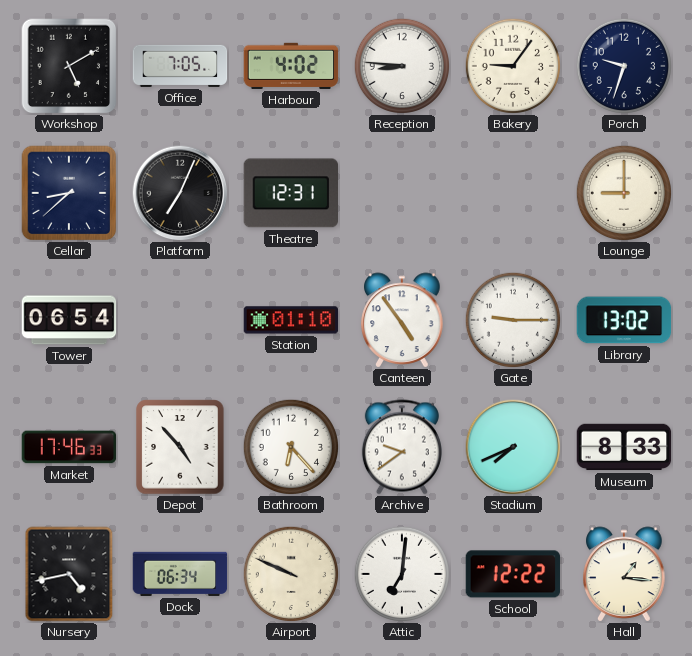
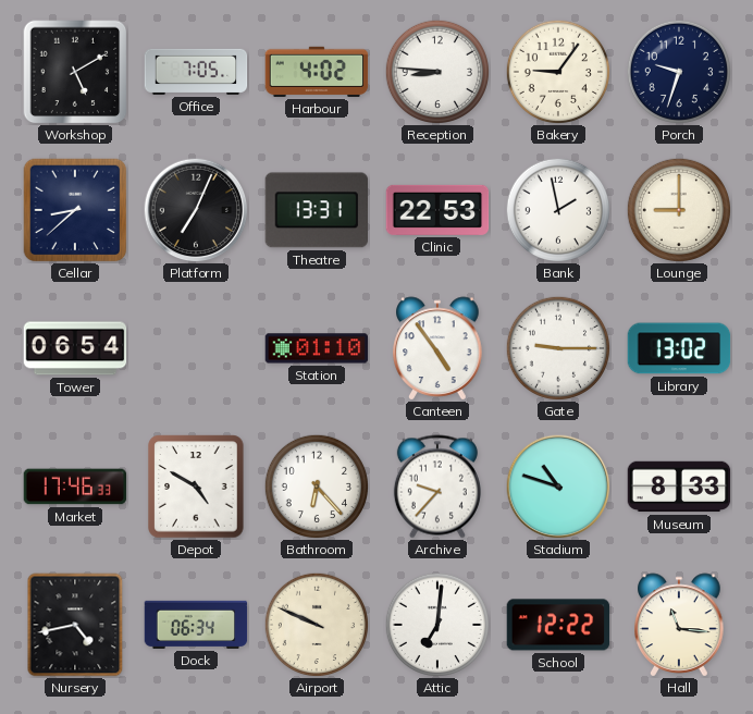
Theatre: 12:31 -> 13:31
Clinic: none -> 22:53
Bank: none -> 1:58
Depot: 4:53 -> 4:50
Archive: 9:39 -> 9:37
Stadium: 7:41 -> 10:48
Hall: 1:16 -> 11:16
